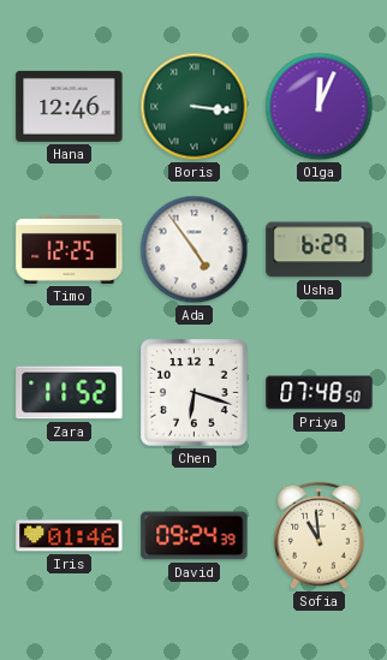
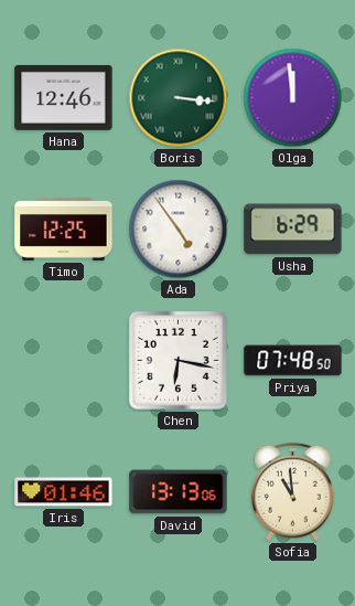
Olga: 12:04 -> 11:59
Zara: 11:52 -> none
Chen: 6:18 -> 6:17
David: 09:24 -> 13:13
